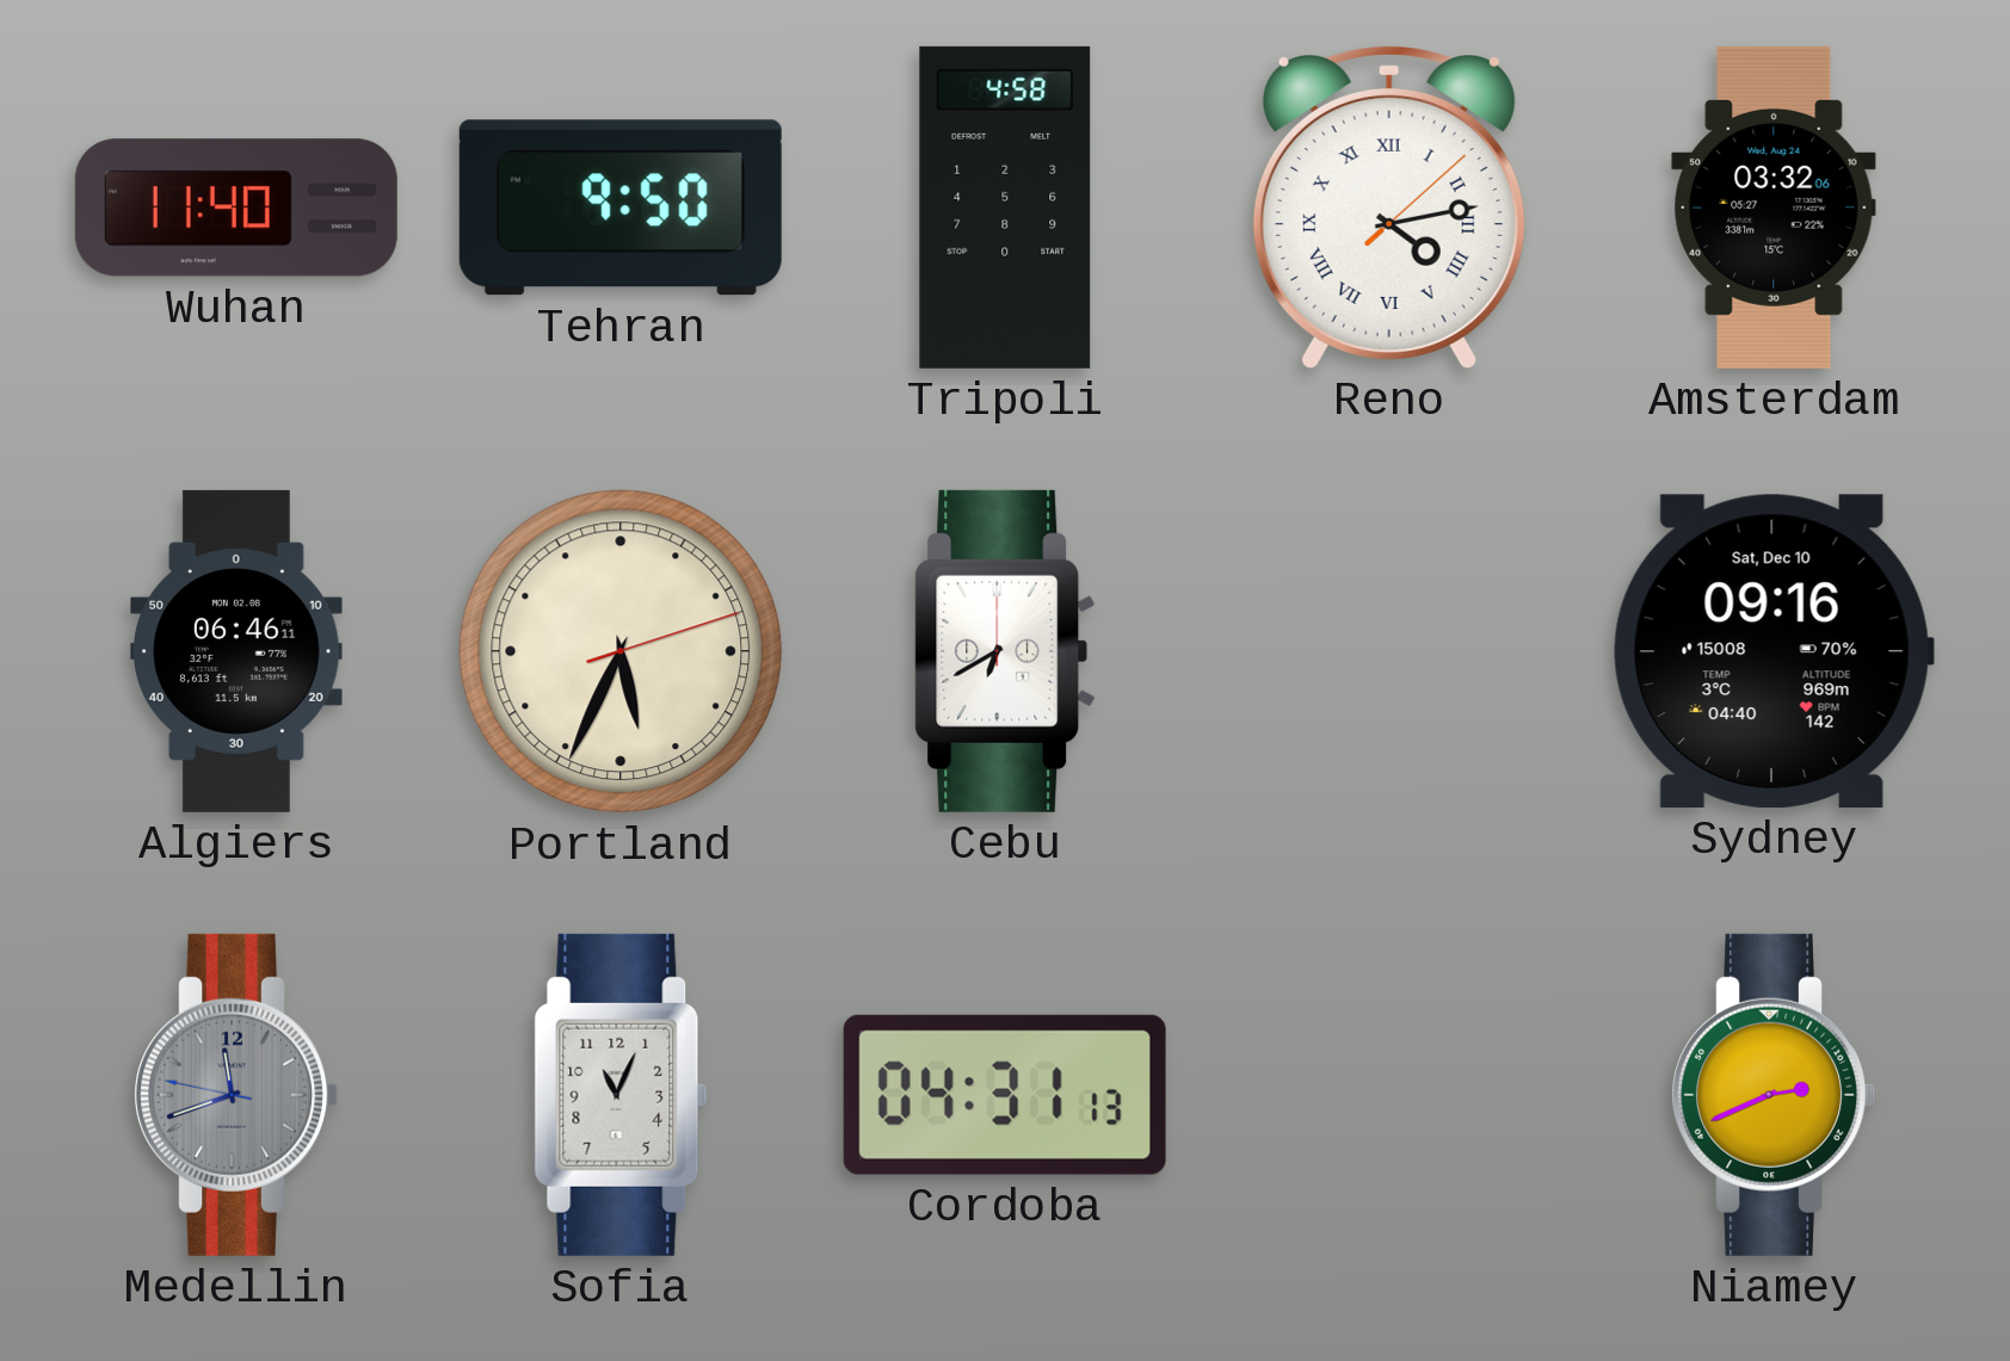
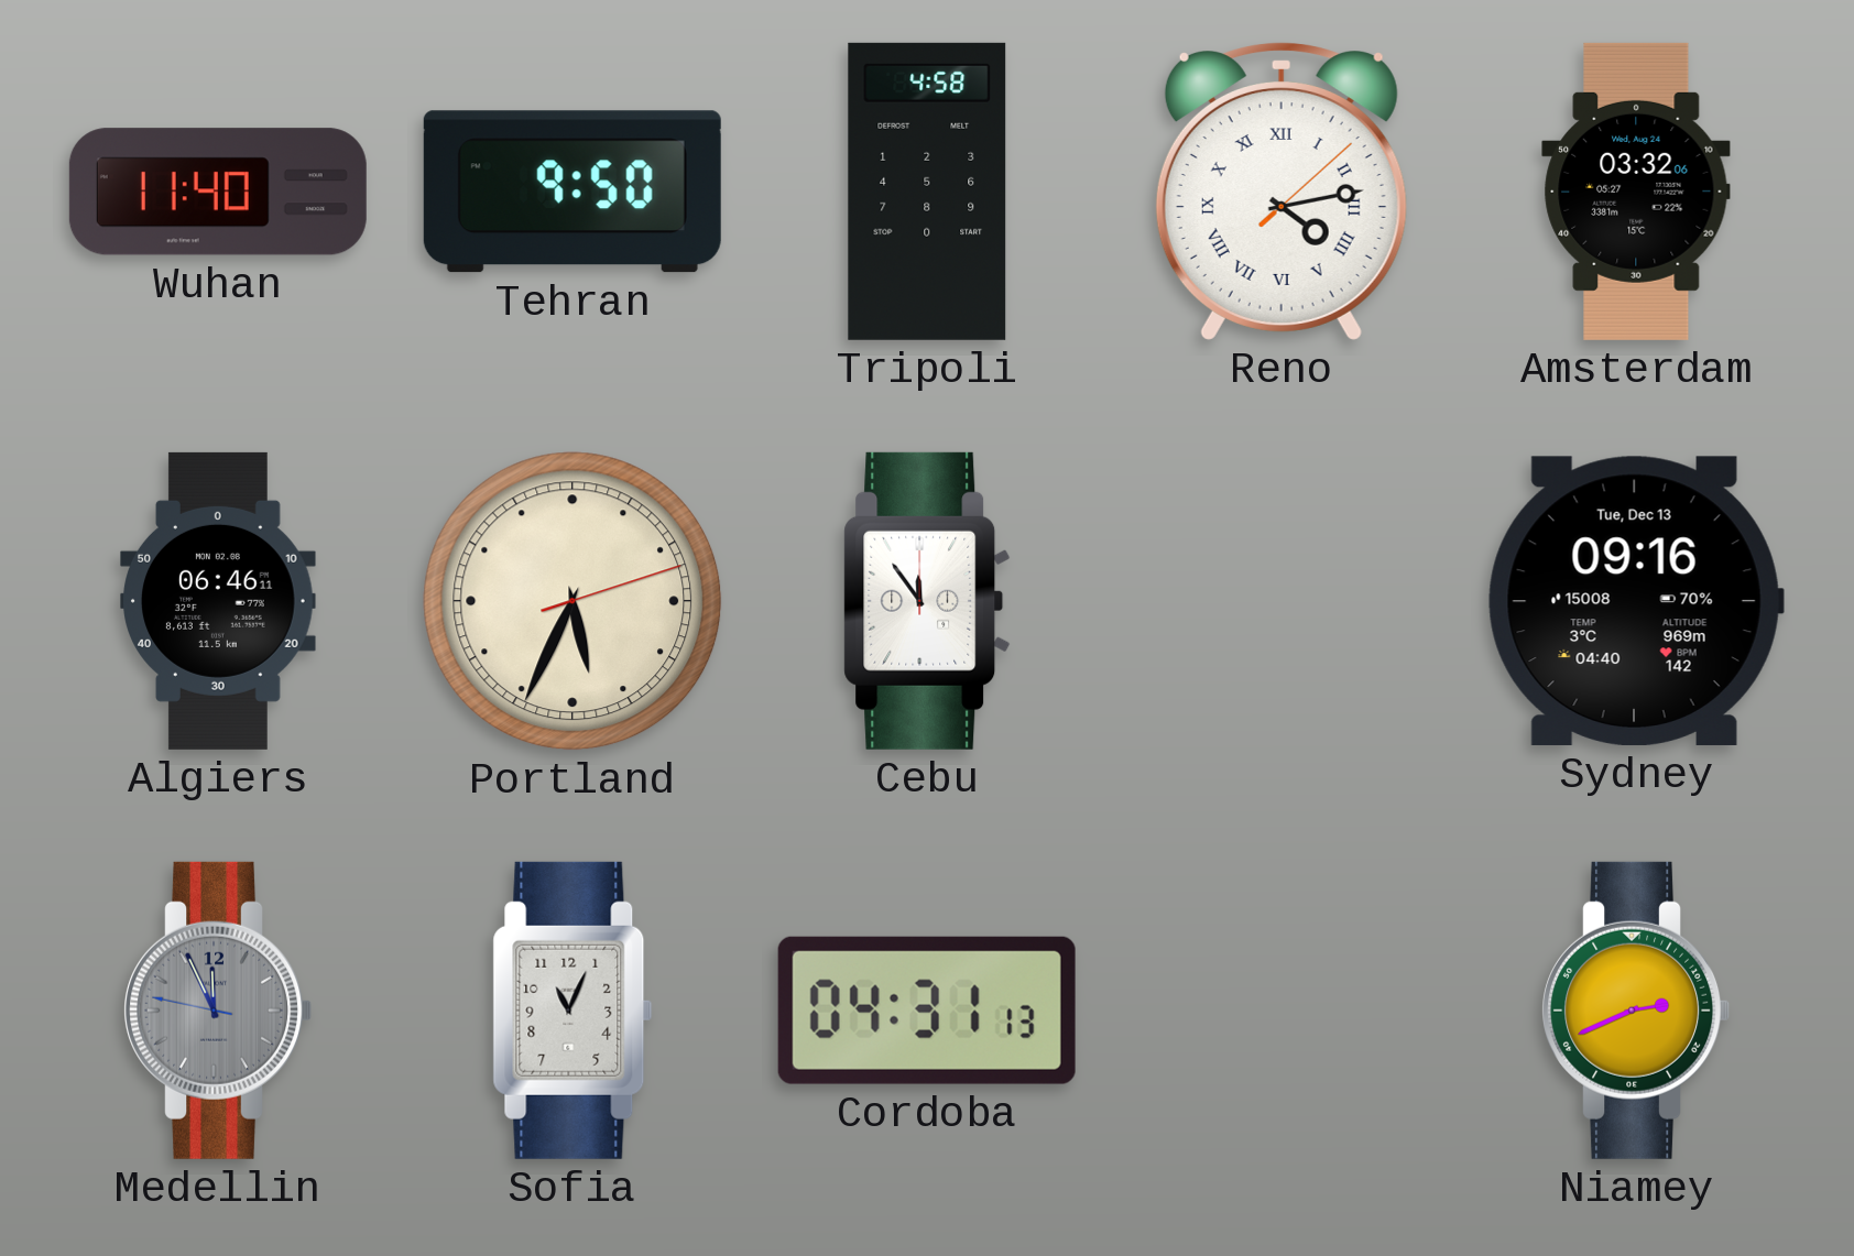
Cebu: 6:40 -> 11:54
Sydney date: Sat, Dec 10 -> Tue, Dec 13
Medellin: 11:41 -> 11:55
